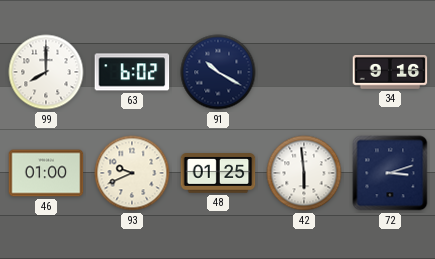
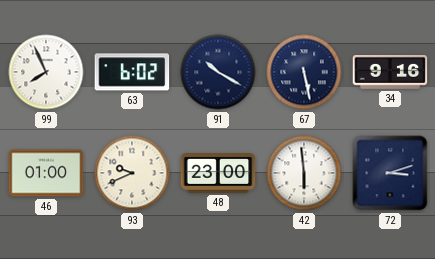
99: 8:00 -> 7:56
67: none -> 5:28
48: 01:25 -> 23:00
